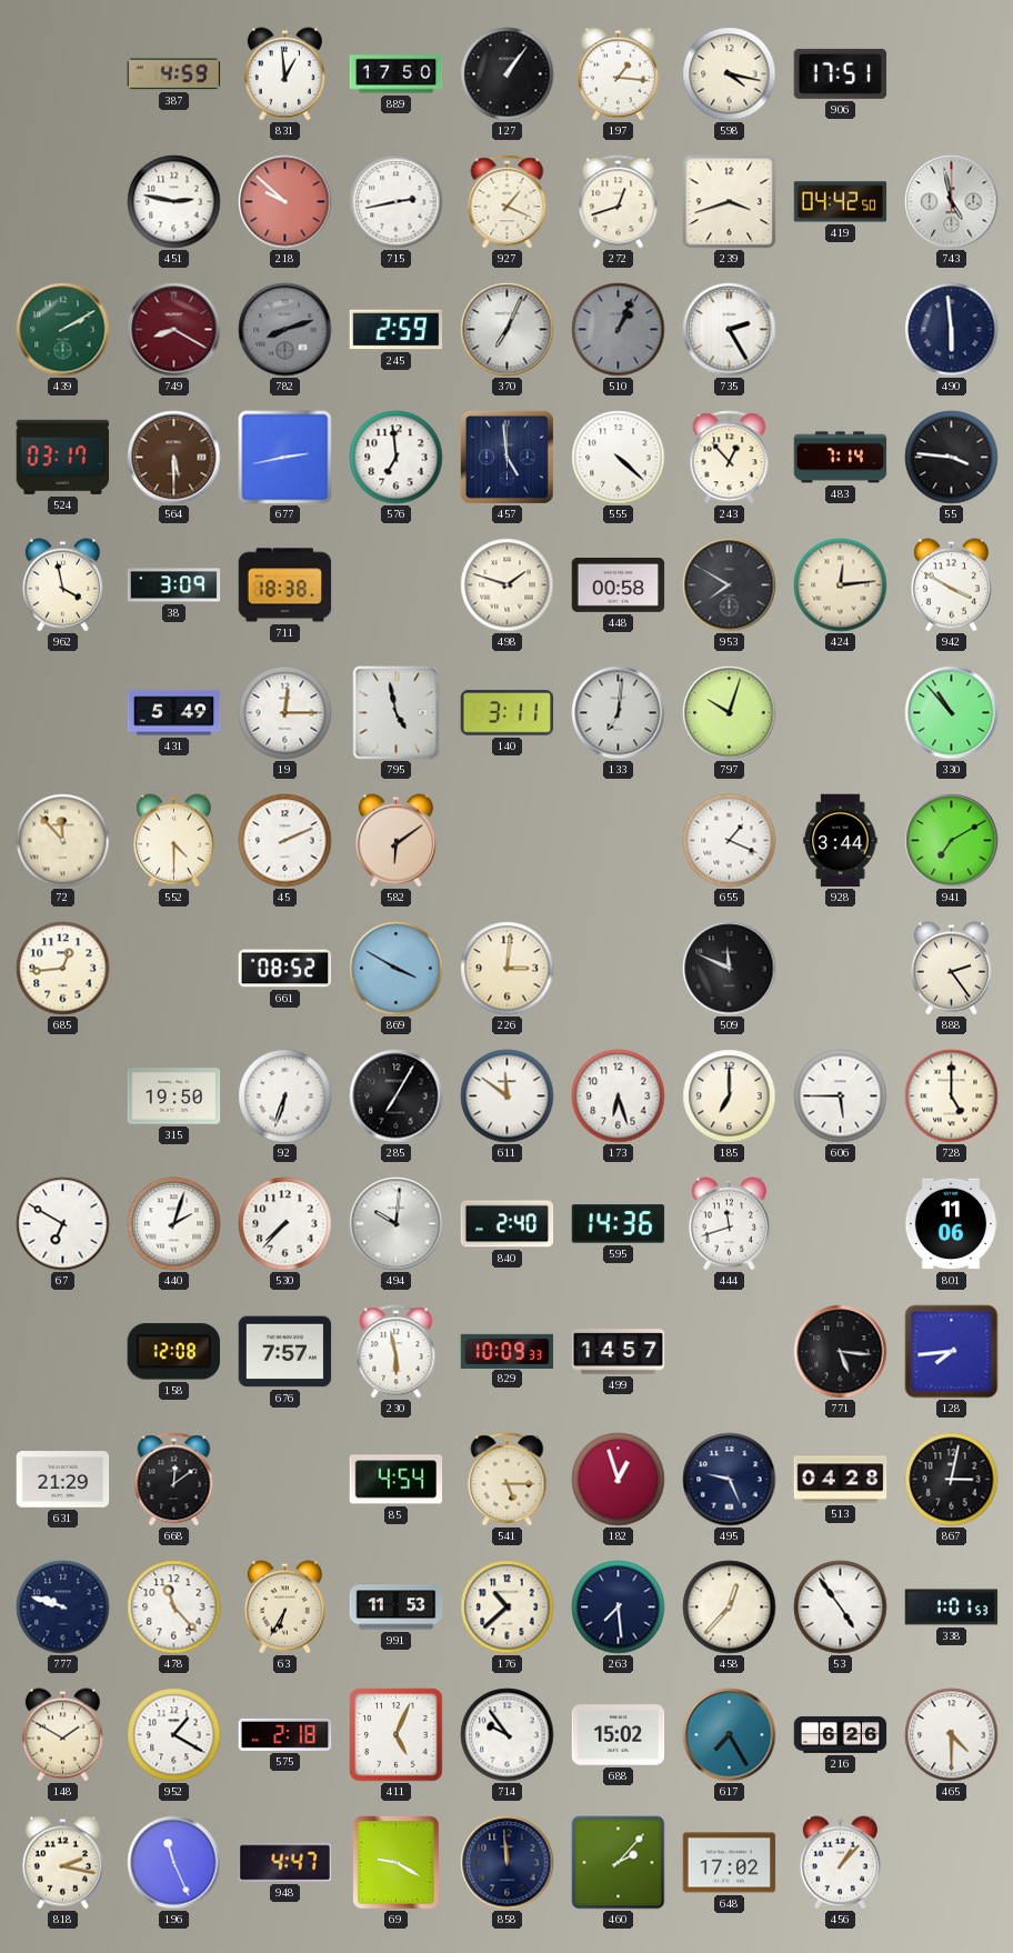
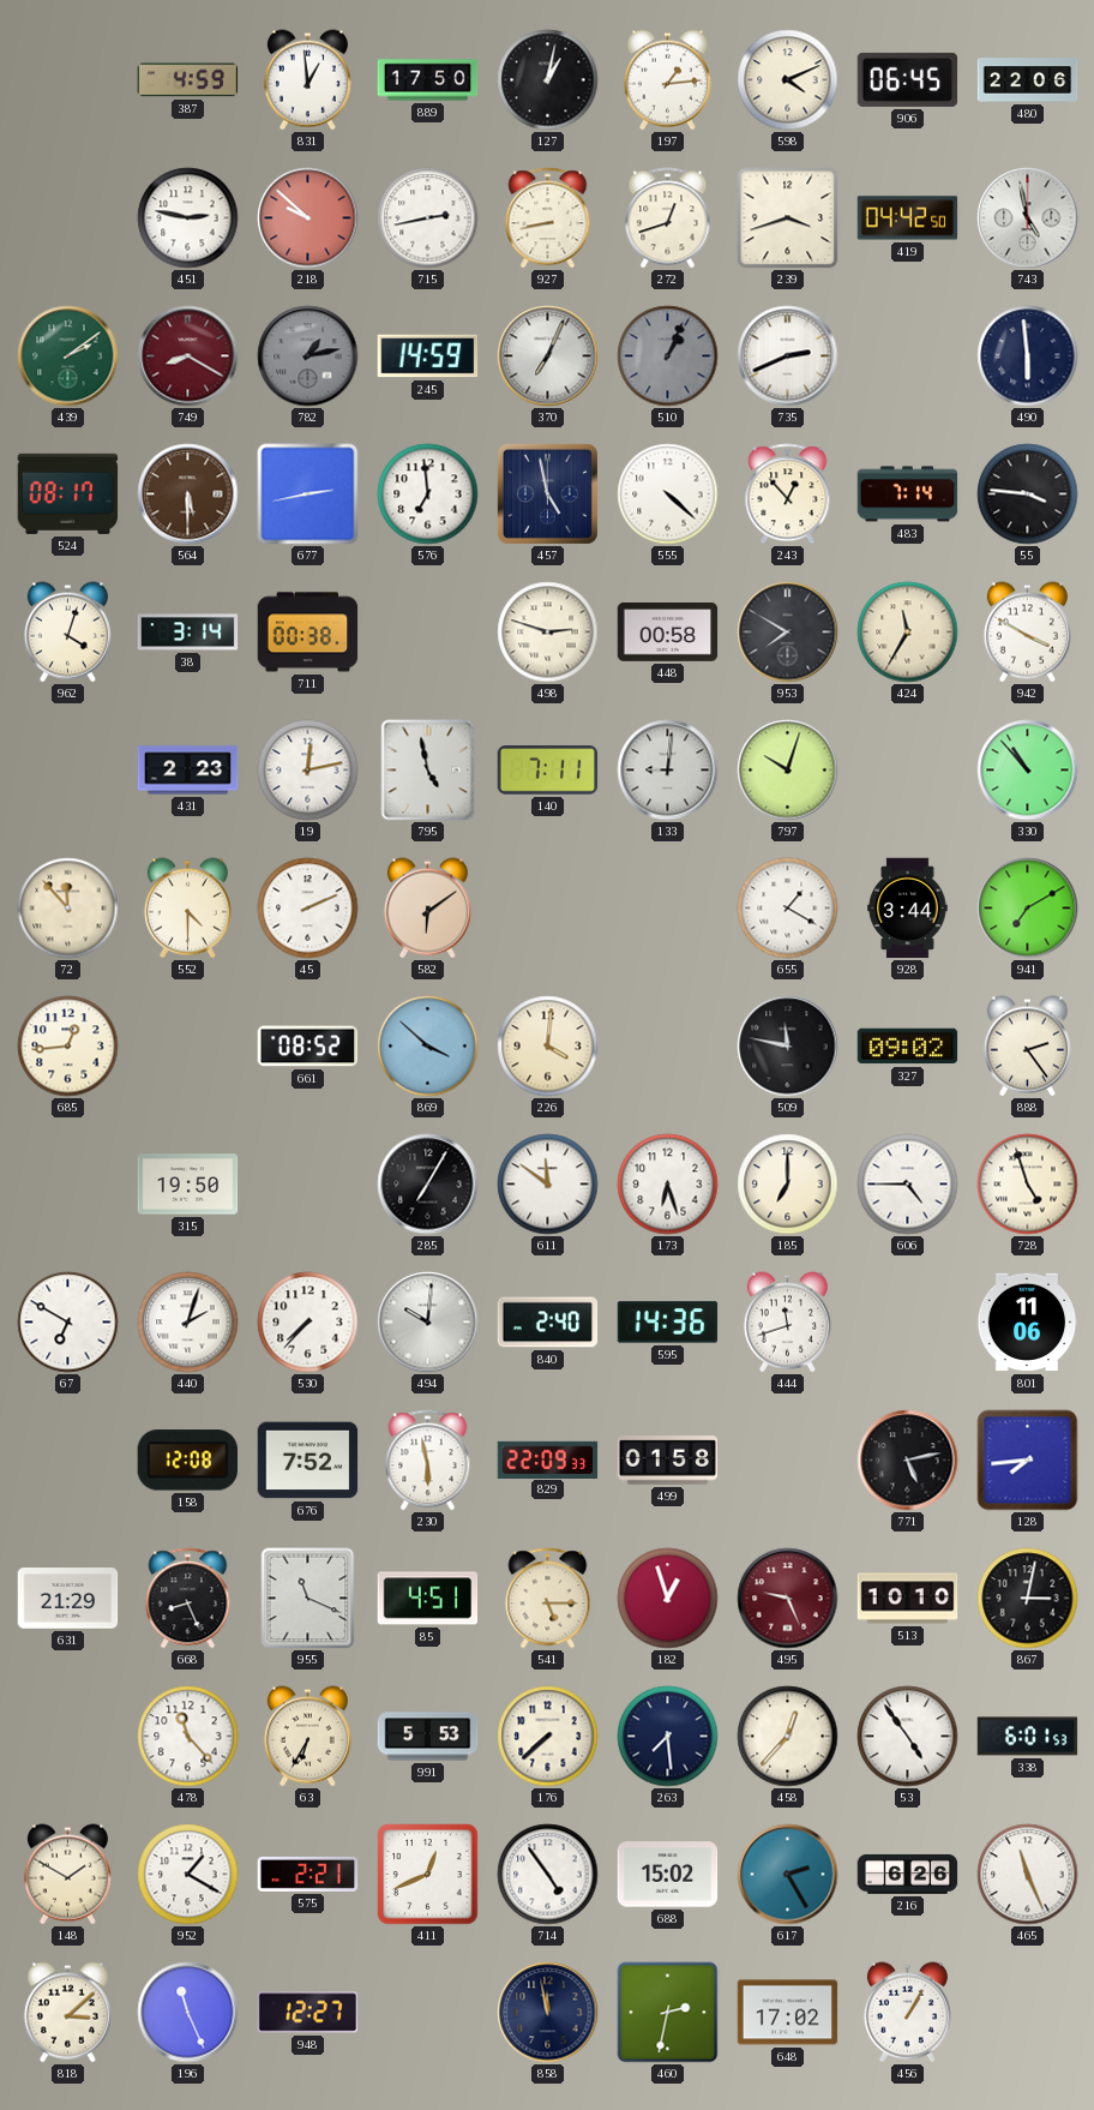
127: 1:06 -> 1:02
197: 1:16 -> 1:14
598: 4:17 -> 4:11
906: 17:51 -> 06:45
480: none -> 22:06
927: 1:19 -> 8:43
439: 2:10 -> 2:09
782: 8:12 -> 1:13
245: 2:59 -> 14:59
735: 2:25 -> 2:41
524: 03:17 -> 08:17
457: 4:59 -> 4:58
962: 3:58 -> 4:03
38: 3:09 -> 3:14
711: 18:38 -> 00:38
498: 1:48 -> 2:48
424: 12:14 -> 11:35
431: 5:49 -> 2:23
19: 12:15 -> 12:13
140: 3:11 -> 7:11
133: 7:01 -> 9:01
655: 1:19 -> 1:20
869: 3:50 -> 3:52
226: 3:01 -> 4:01
509: 11:49 -> 11:47
327: none -> 09:02
92: 6:33 -> none
606: 5:45 -> 4:45
728: 5:00 -> 4:57
676: 7:57 -> 7:52
829: 10:09 -> 22:09
499: 14:57 -> 01:58
771: 5:16 -> 5:13
668: 12:09 -> 8:26
955: none -> 11:19
85: 4:54 -> 4:51
495 dial: navy -> burgundy
513: 04:28 -> 10:10
777: 9:48 -> none
991: 11:53 -> 5:53
176: 10:38 -> 7:38
338: 1:01 -> 6:01
575: 2:18 -> 2:21
411: 5:04 -> 12:41
714: 9:54 -> 4:54
617: 7:25 -> 2:25
465: 4:30 -> 11:26
818: 2:17 -> 3:08
948: 4:47 -> 12:27
69: 9:20 -> none
858: 11:59 -> 11:58
460: 2:07 -> 2:32
456: 1:07 -> 1:05
